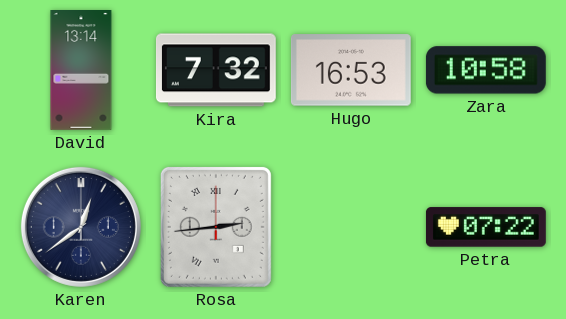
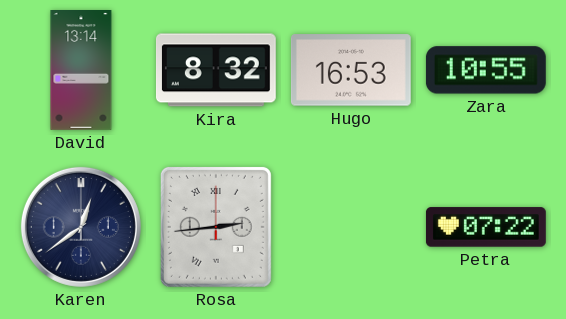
Kira: 7:32 -> 8:32
Zara: 10:58 -> 10:55
